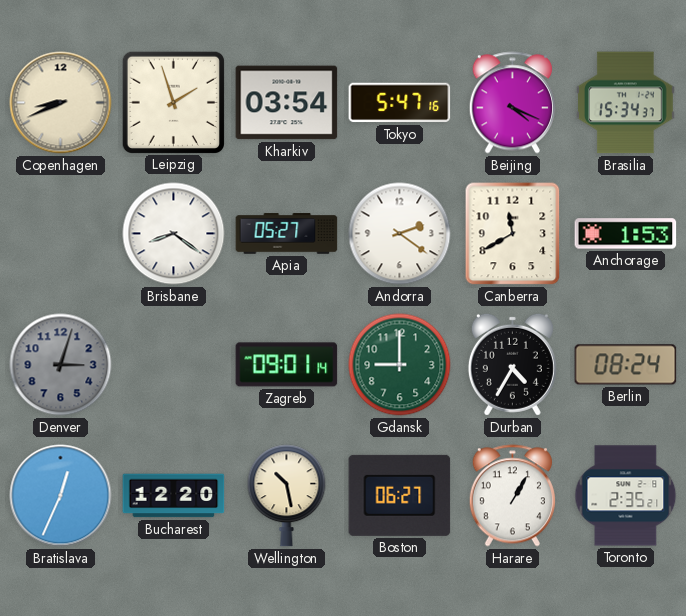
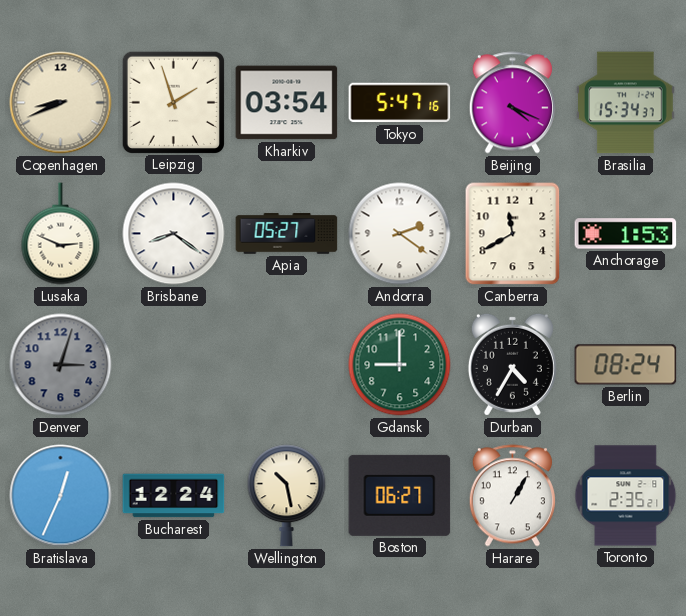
Lusaka: none -> 2:49
Zagreb: 09:01 -> none
Bucharest: 12:20 -> 12:24
